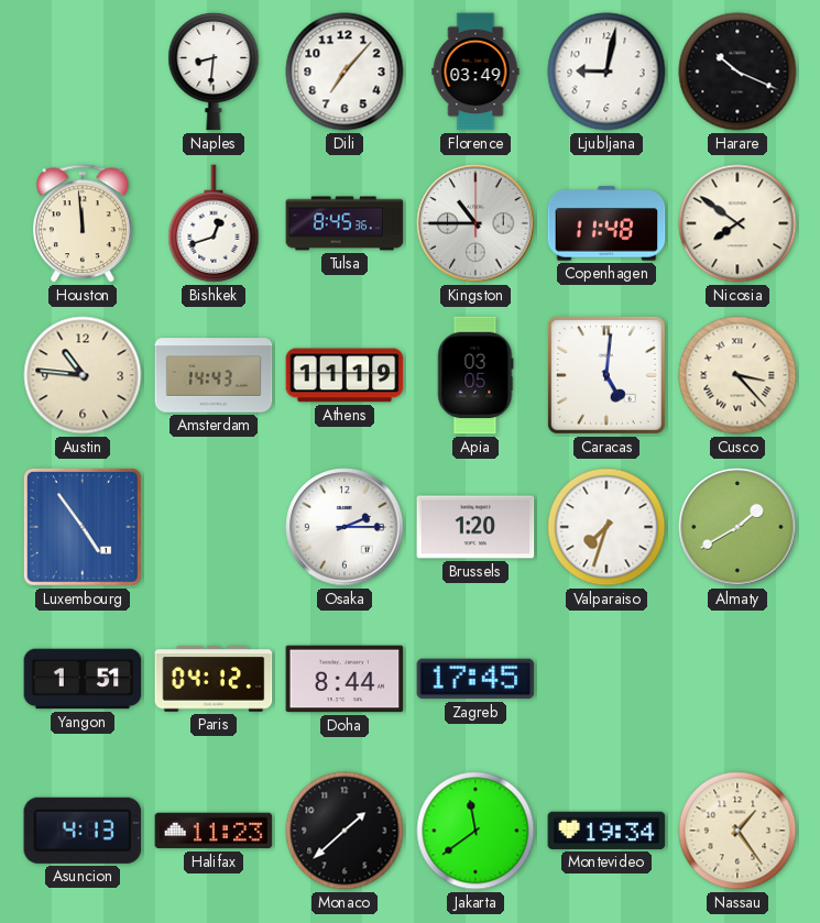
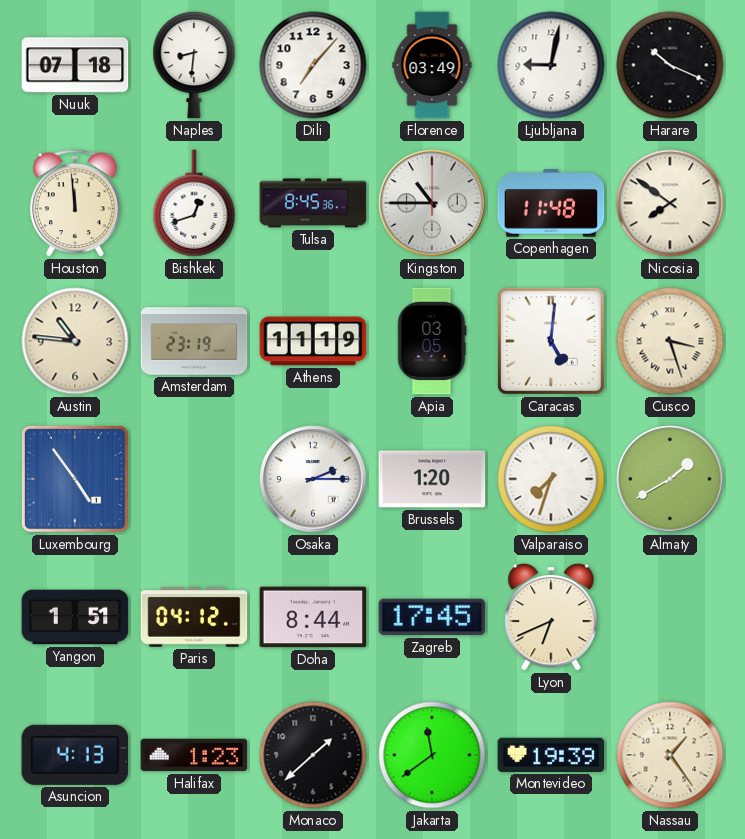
Nuuk: none -> 07:18
Amsterdam: 14:43 -> 23:19
Cusco: 3:23 -> 3:27
Lyon: none -> 6:41
Halifax: 11:23 -> 1:23
Montevideo: 19:34 -> 19:39
